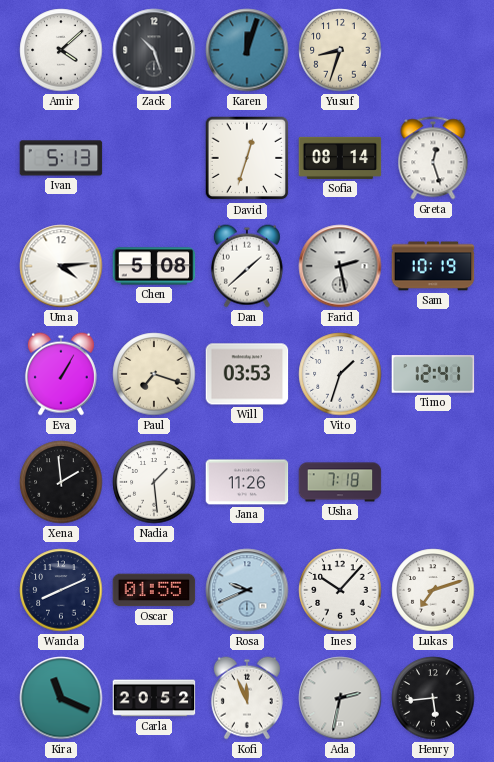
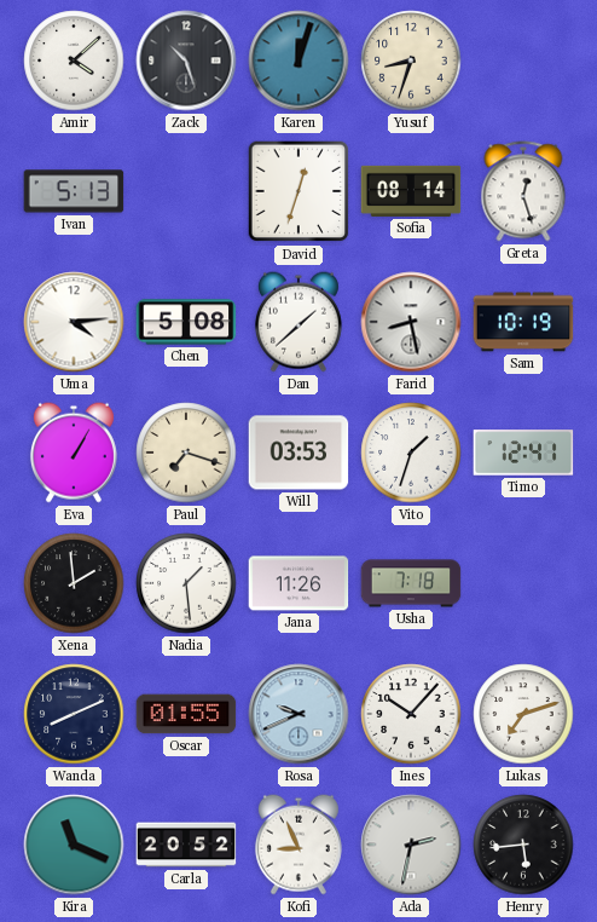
Farid: 2:28 -> 8:28
Kofi: 11:56 -> 8:56
